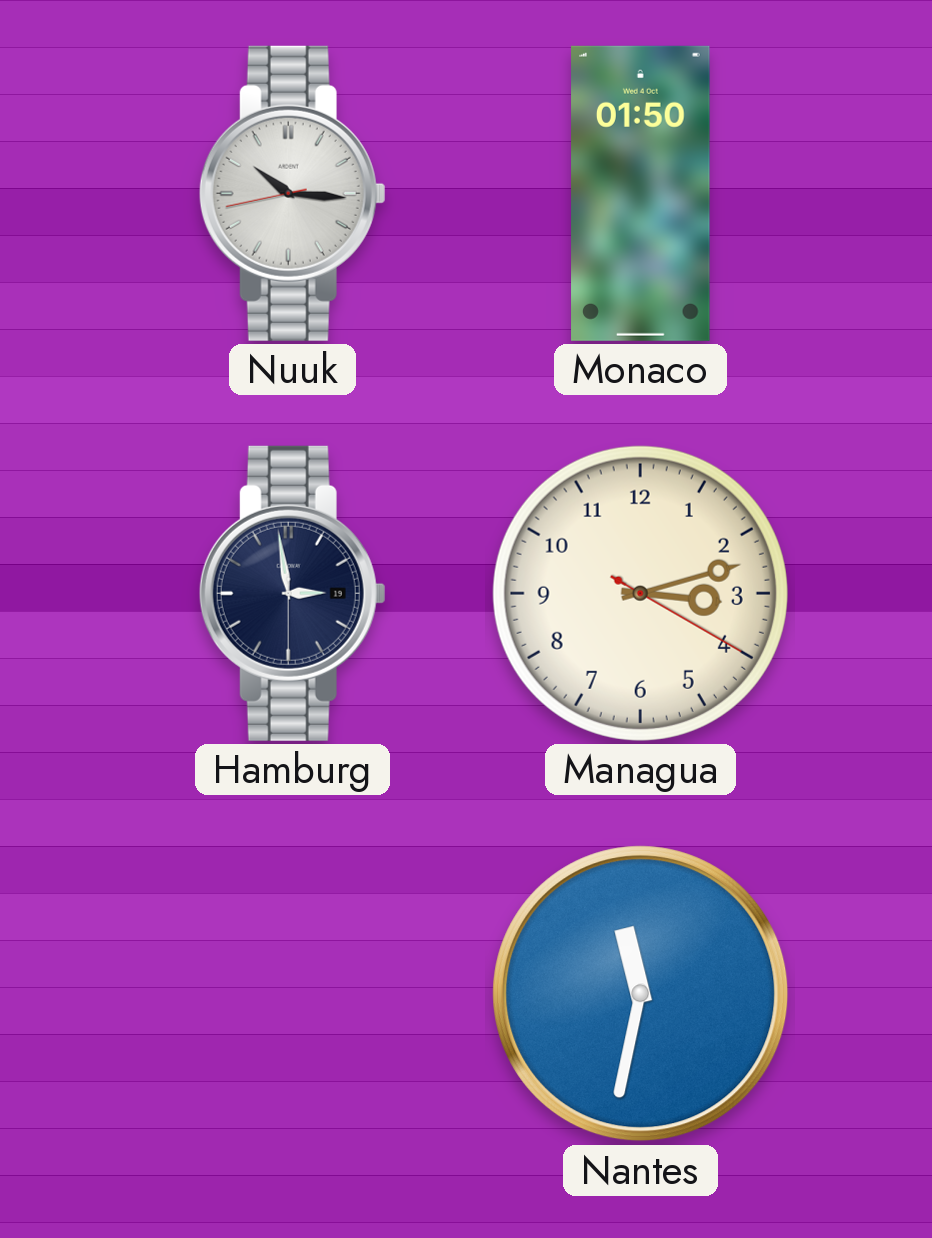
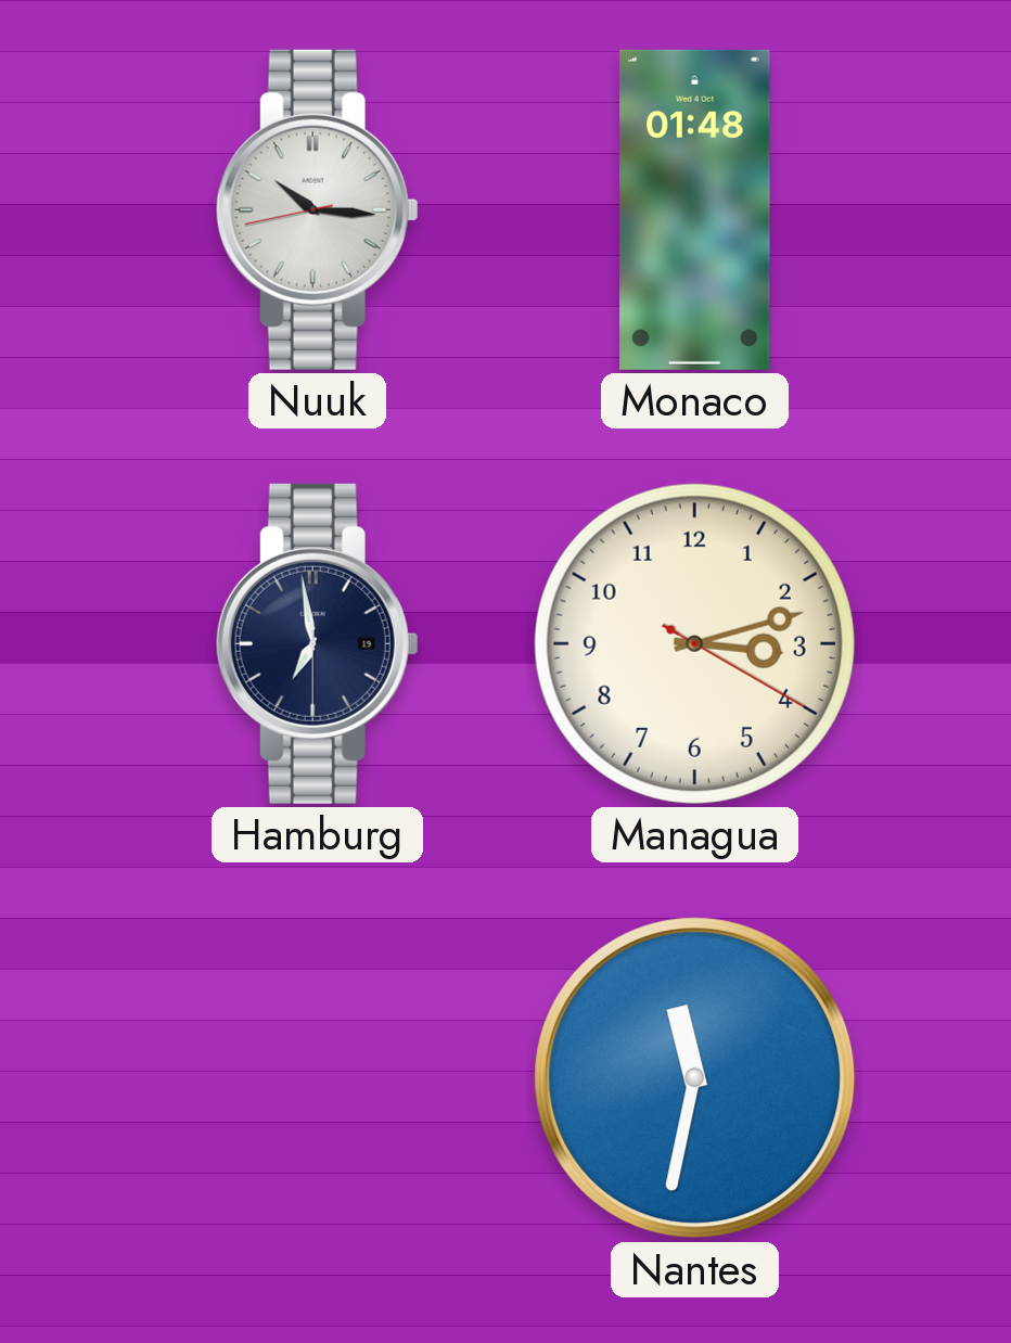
Monaco: 01:50 -> 01:48
Hamburg: 2:58 -> 6:58
